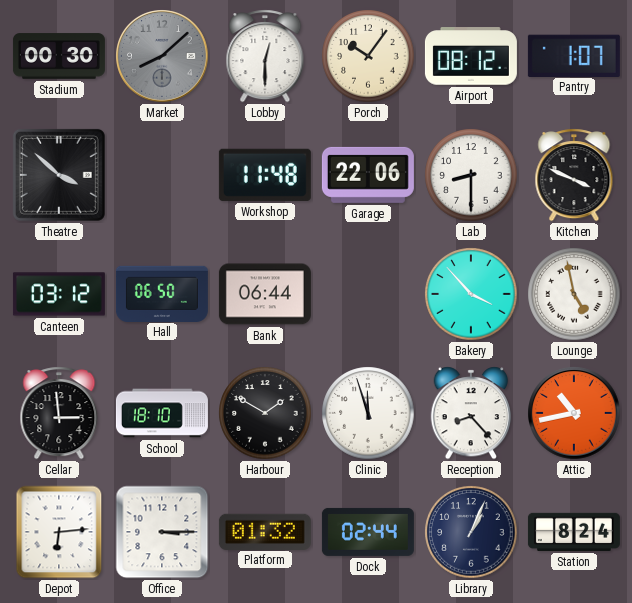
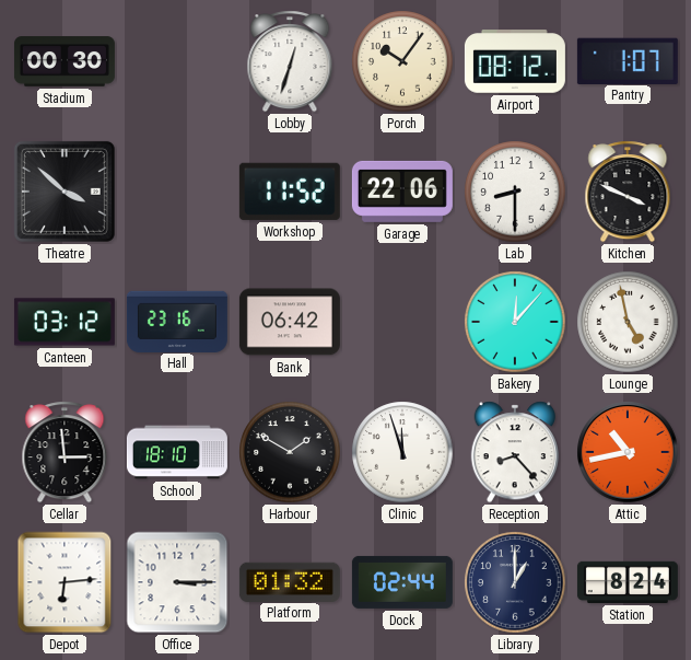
Market: 8:08 -> none
Lobby: 12:30 -> 12:33
Workshop: 11:48 -> 11:52
Hall: 06:50 -> 23:16
Bank: 06:44 -> 06:42
Bakery: 3:53 -> 12:07
Library: 1:04 -> 1:00
